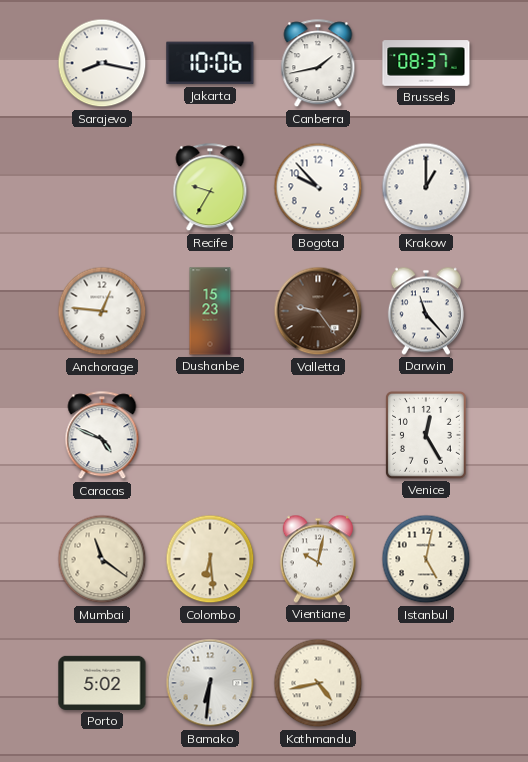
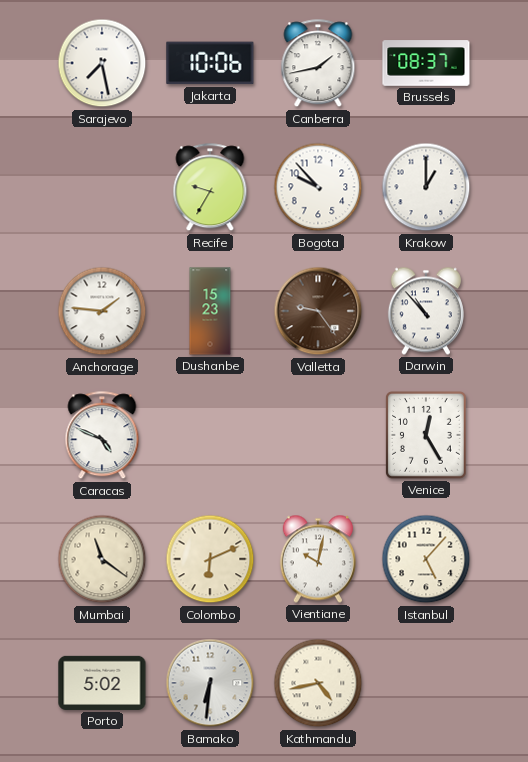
Sarajevo: 8:17 -> 7:28
Anchorage: 12:46 -> 1:46
Darwin: 11:23 -> 10:53
Colombo: 6:29 -> 6:11
Istanbul: 5:02 -> 5:07
